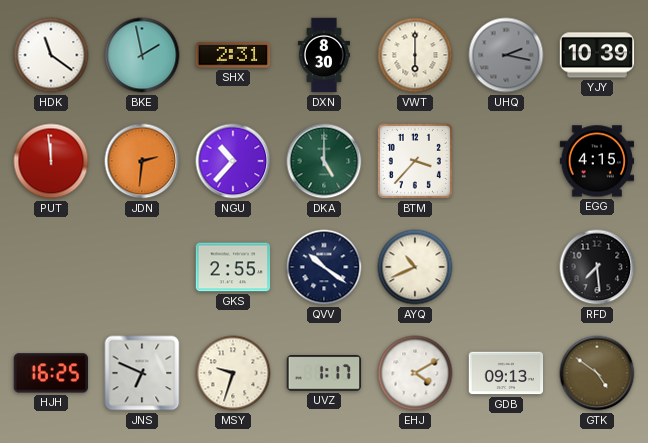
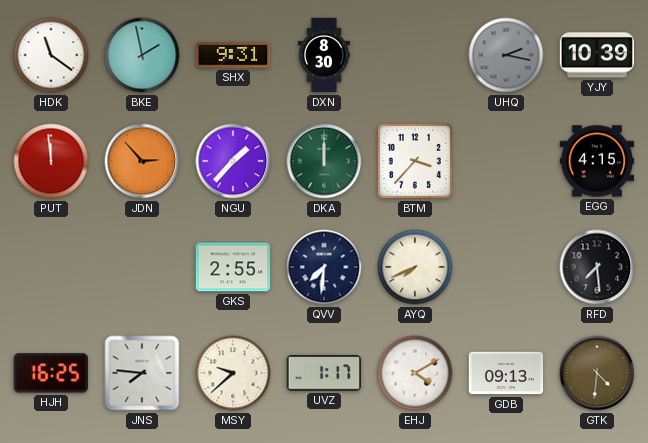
SHX: 2:31 -> 9:31
VWT: 6:00 -> none
JDN: 2:31 -> 2:53
NGU: 10:37 -> 1:37
DKA: 5:00 -> 12:00
QVV: 10:21 -> 7:31
AYQ: 10:41 -> 7:41
JNS: 6:49 -> 7:46
MSY: 9:33 -> 9:38
GTK: 4:51 -> 4:31
